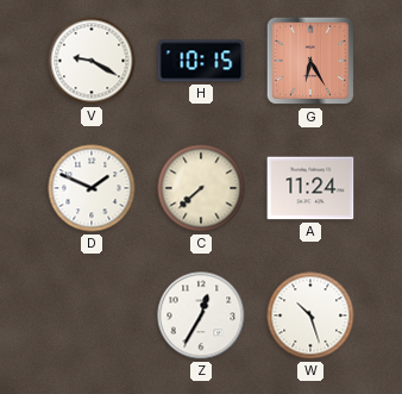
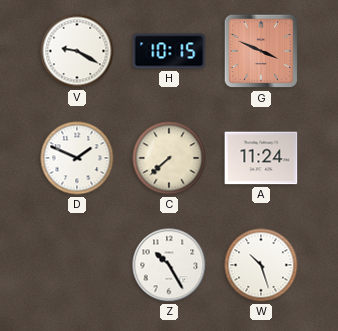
G: 6:25 -> 3:49
Z: 12:35 -> 10:25
